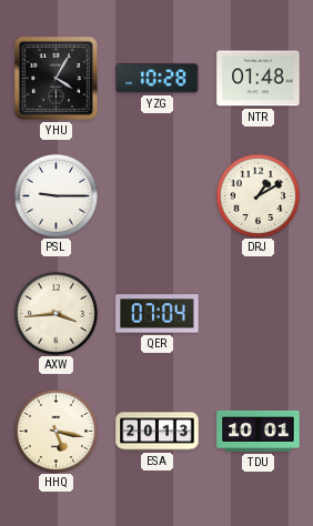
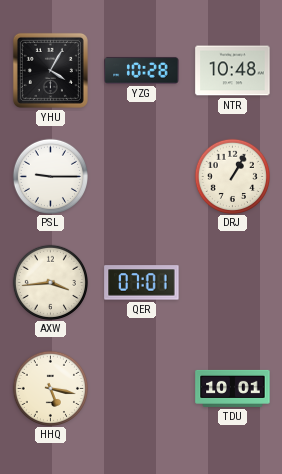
NTR: 01:48 -> 10:48
DRJ: 1:10 -> 1:05
QER: 07:04 -> 07:01
ESA: 20:13 -> none
